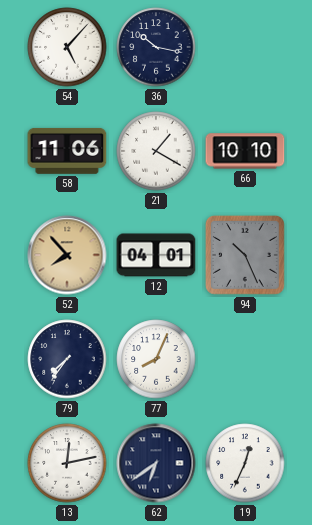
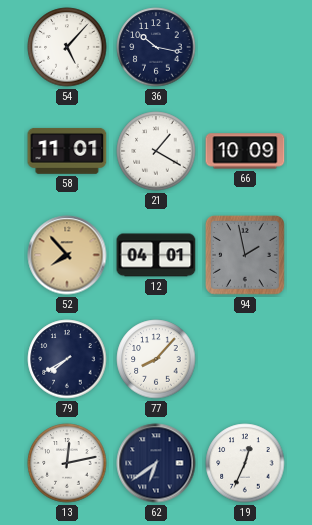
58: 11:06 -> 11:01
66: 10:10 -> 10:09
94: 10:26 -> 1:58
79: 7:36 -> 7:40
77: 8:04 -> 8:07
